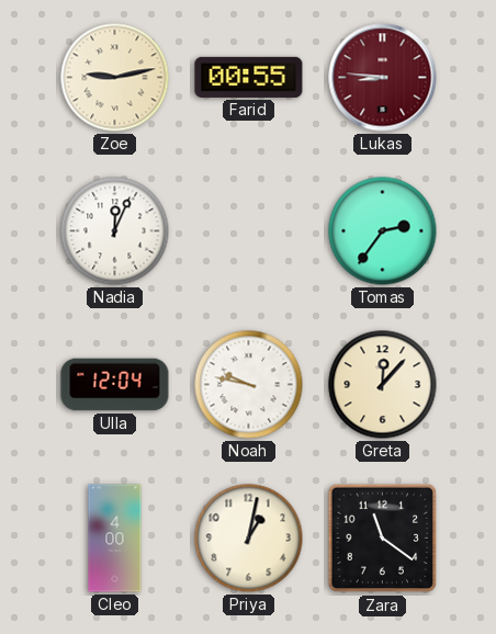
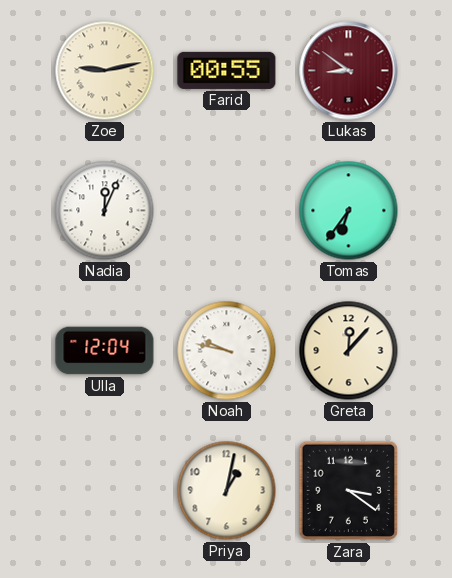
Lukas: 8:46 -> 8:51
Tomas: 2:36 -> 6:36
Cleo: 4:00 -> none
Zara: 11:21 -> 3:21
